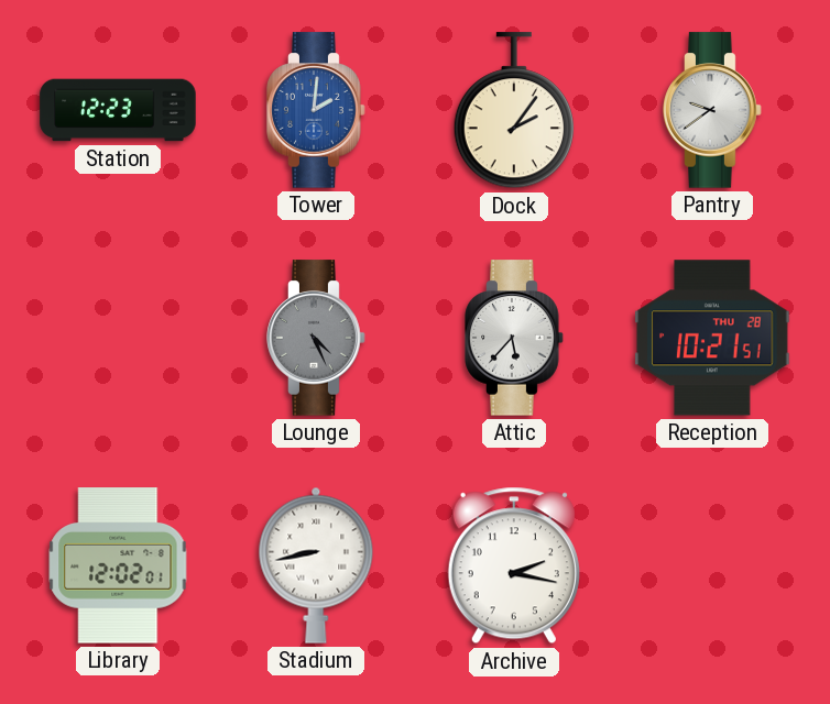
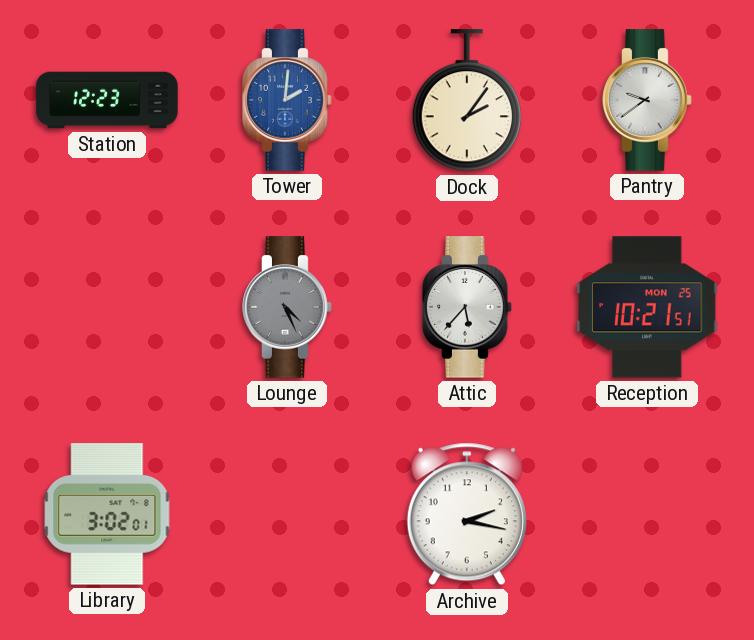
Reception date: THU 28 -> MON 25
Library: 12:02 -> 3:02
Stadium: 8:43 -> none
